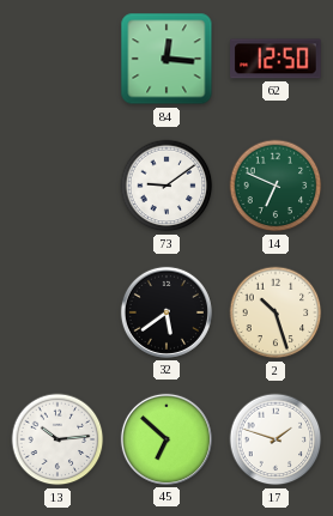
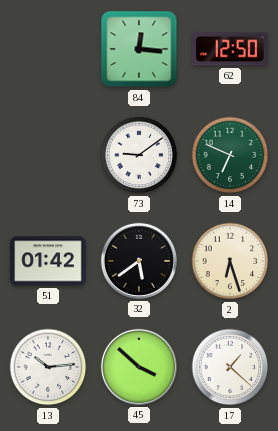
51: none -> 01:42
2: 10:27 -> 6:27
45: 6:52 -> 3:52
17: 1:48 -> 1:22
